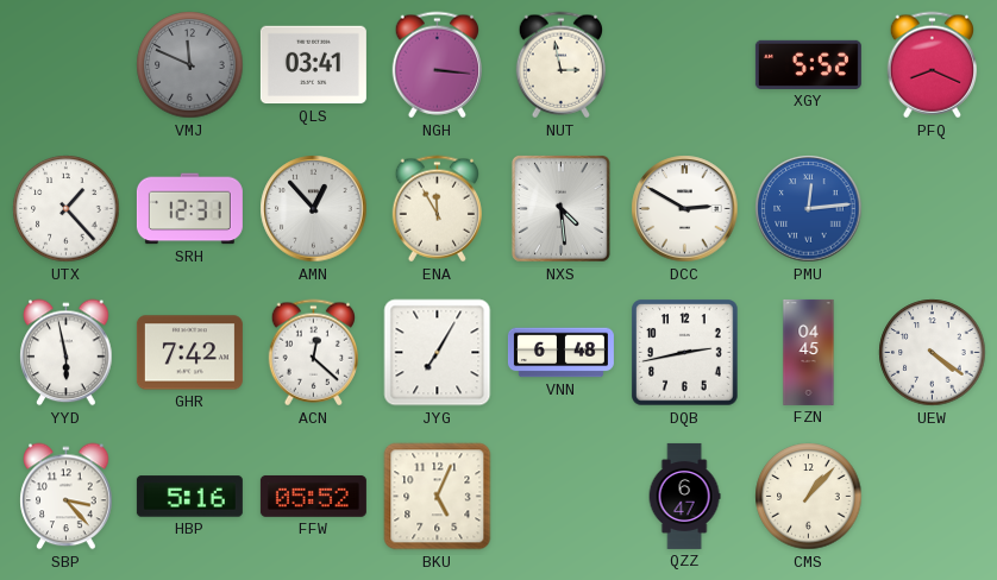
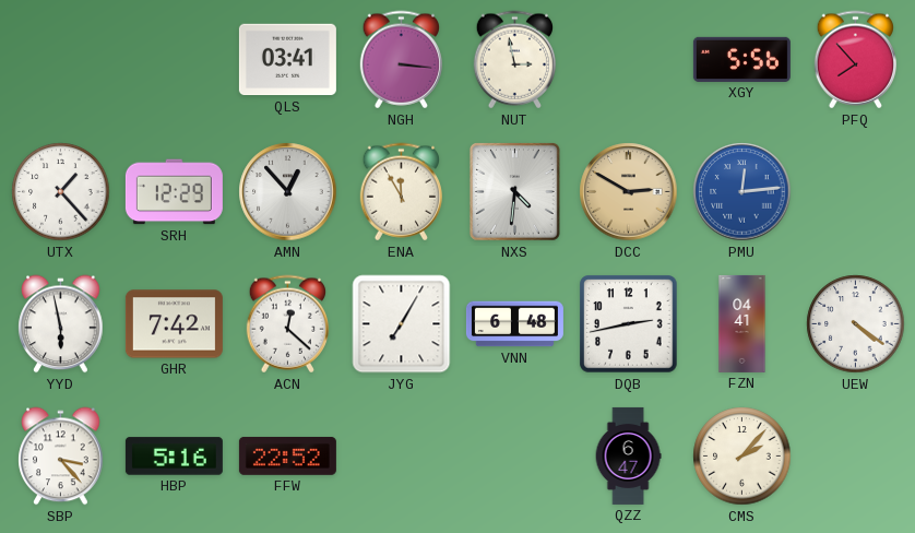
VMJ: 11:49 -> none
XGY: 5:52 -> 5:56
PFQ: 8:19 -> 7:53
SRH: 12:31 -> 12:29
NXS: 4:29 -> 4:31
DCC dial: white -> champagne
FZN: 04:45 -> 04:41
FFW: 05:52 -> 22:52
BKU: 5:04 -> none
CMS: 1:07 -> 2:07
